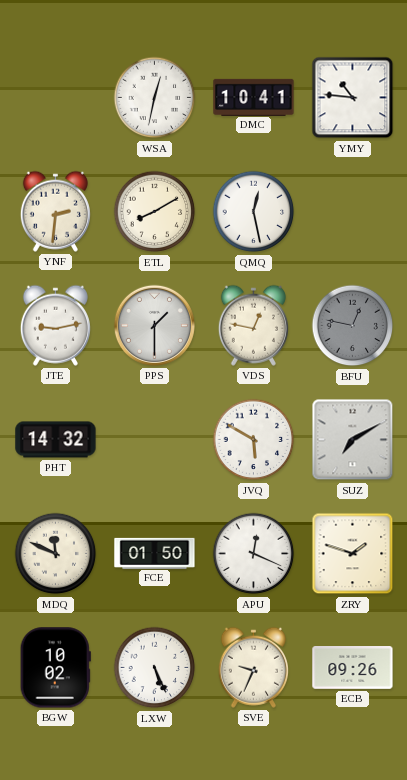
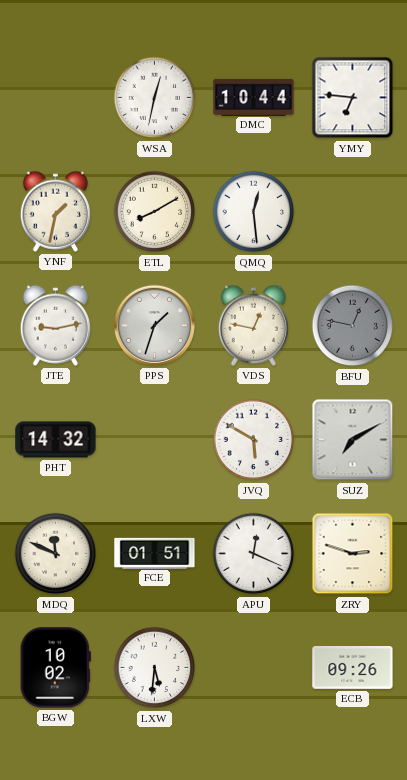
DMC: 10:41 -> 10:44
YMY: 10:46 -> 6:46
YNF: 2:31 -> 1:32
QMQ: 12:28 -> 12:29
PPS: 1:30 -> 1:33
FCE: 01:50 -> 01:51
ZRY: 1:48 -> 2:48
LXW: 5:26 -> 5:31
SVE: 9:34 -> none
